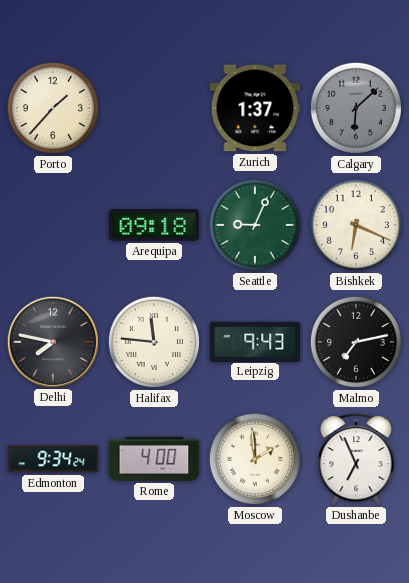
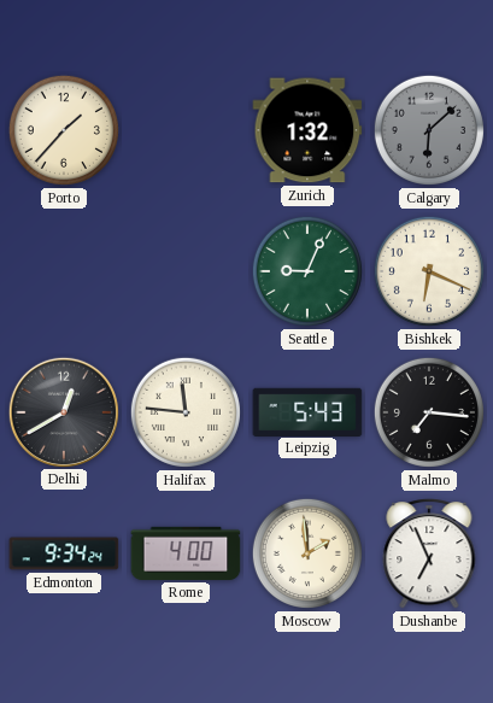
Zurich: 1:37 -> 1:32
Arequipa: 09:18 -> none
Delhi: 7:47 -> 12:40
Leipzig: 9:43 -> 5:43
Malmo: 7:13 -> 7:16
